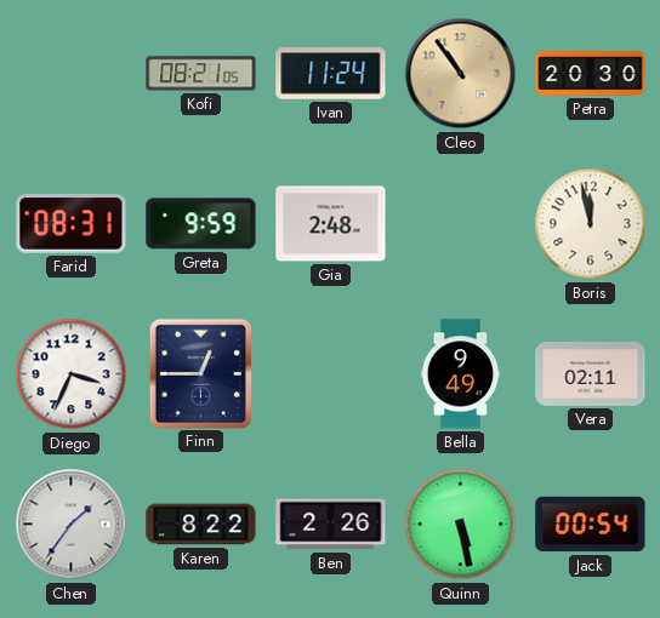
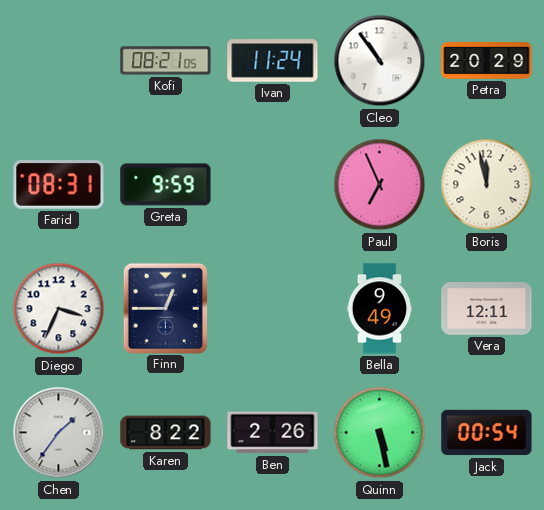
Cleo dial: champagne -> white
Petra: 20:30 -> 20:29
Gia: 2:48 -> none
Paul: none -> 6:56
Vera: 02:11 -> 12:11
